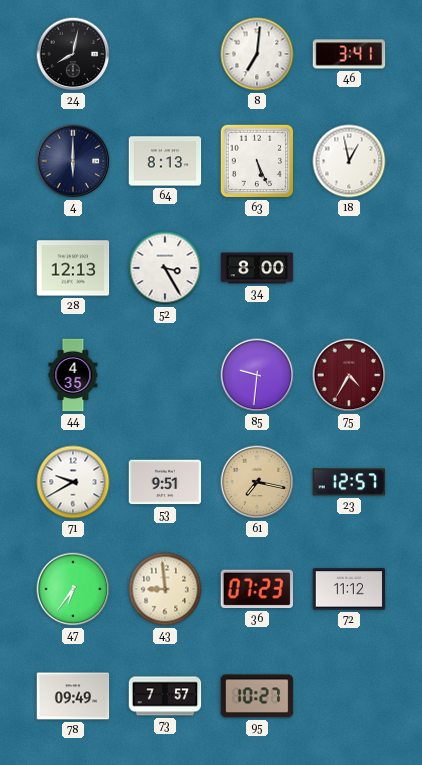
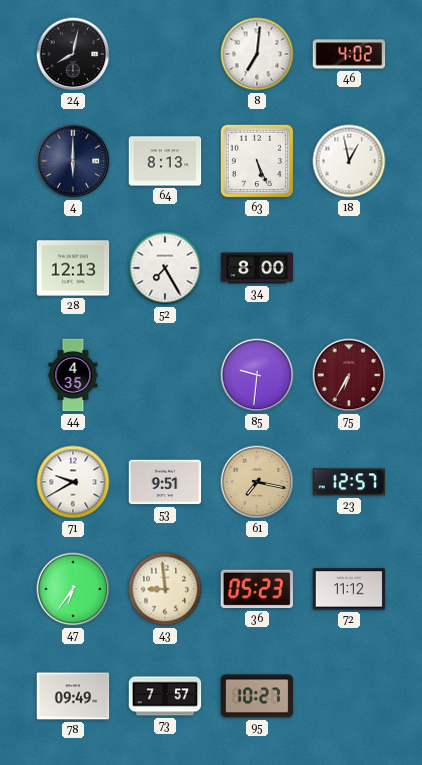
46: 3:41 -> 4:02
52: 3:25 -> 7:25
75: 4:35 -> 6:35
36: 07:23 -> 05:23
